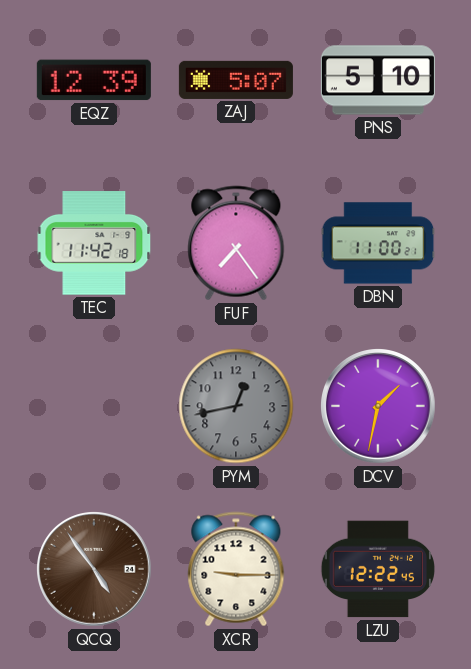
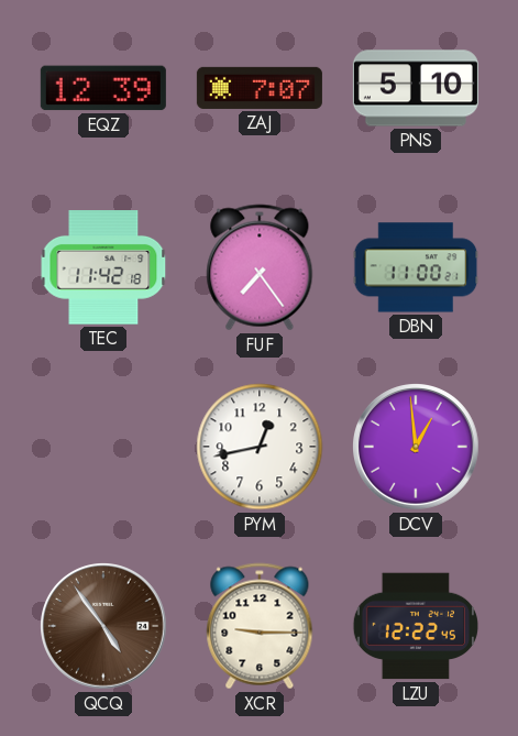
ZAJ: 5:07 -> 7:07
PYM dial: grey -> white
DCV: 1:32 -> 12:59
